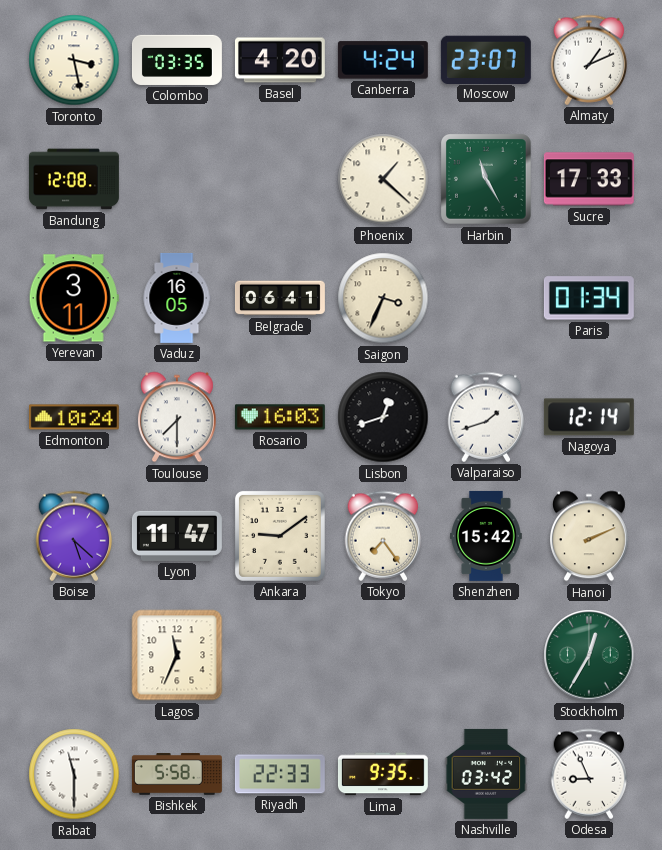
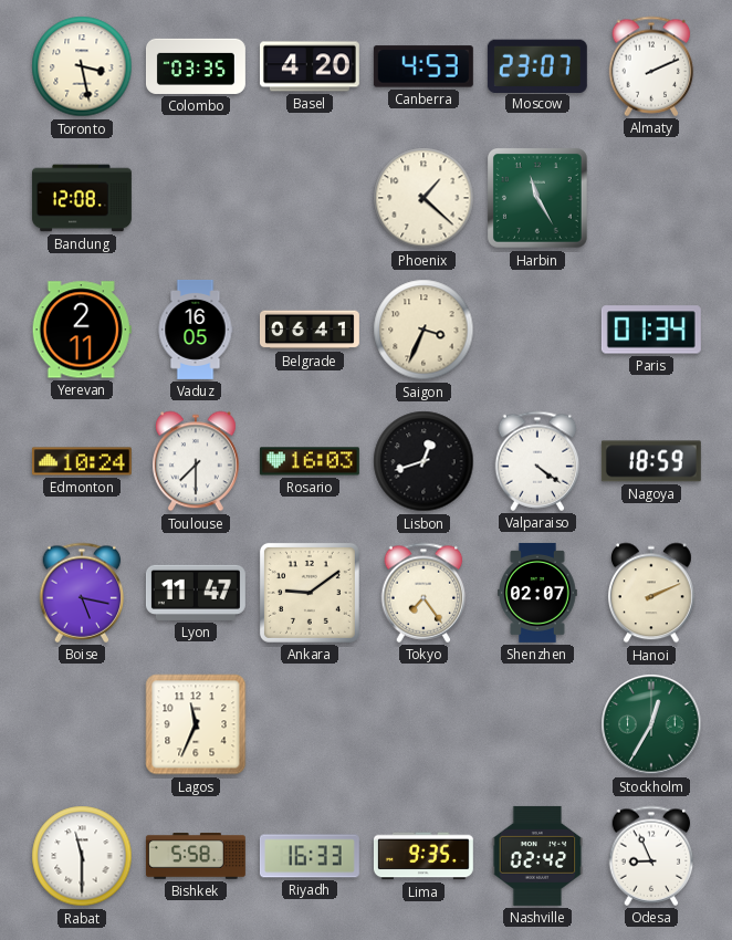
Canberra: 4:24 -> 4:53
Almaty: 1:11 -> 2:11
Sucre: 17:33 -> none
Yerevan: 3:11 -> 2:11
Valparaiso: 1:42 -> 4:21
Nagoya: 12:14 -> 18:59
Boise: 5:22 -> 5:17
Shenzhen: 15:42 -> 02:07
Riyadh: 22:33 -> 16:33
Nashville: 03:42 -> 02:42
